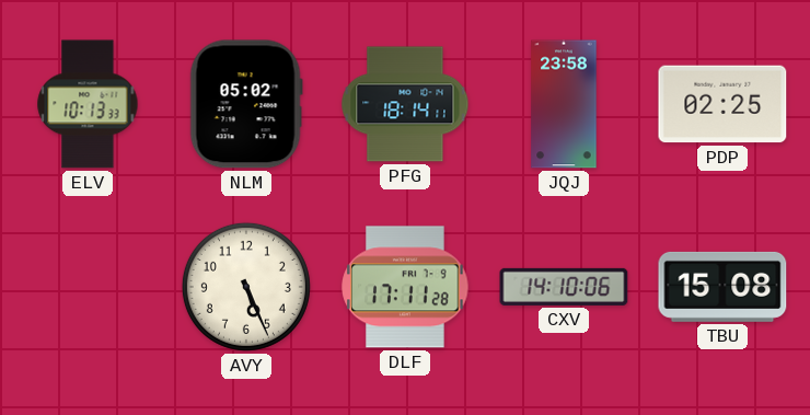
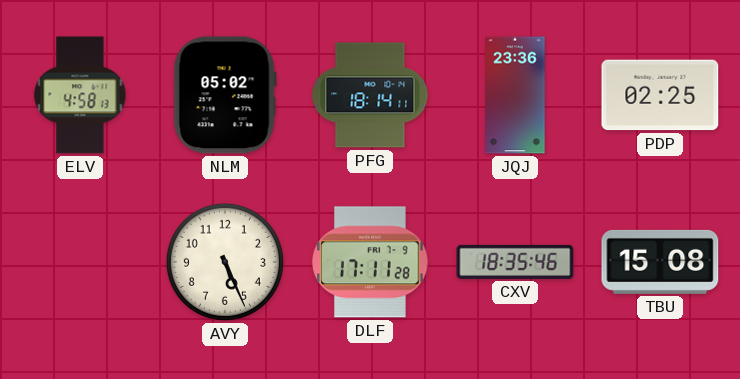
ELV: 10:13 -> 4:58
JQJ: 23:58 -> 23:36
CXV: 14:10 -> 18:35
